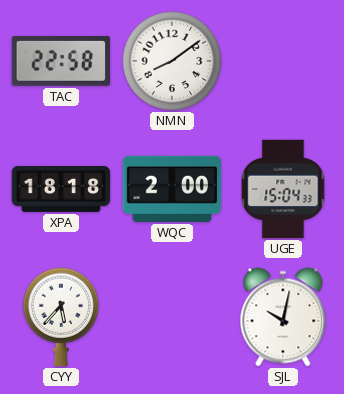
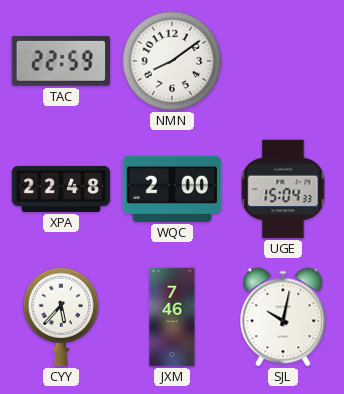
TAC: 22:58 -> 22:59
XPA: 18:18 -> 22:48
JXM: none -> 7:46
